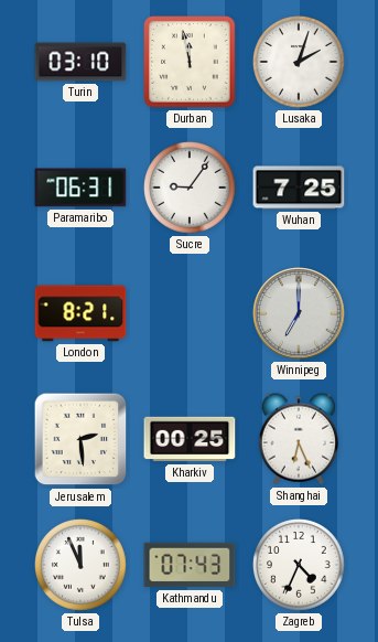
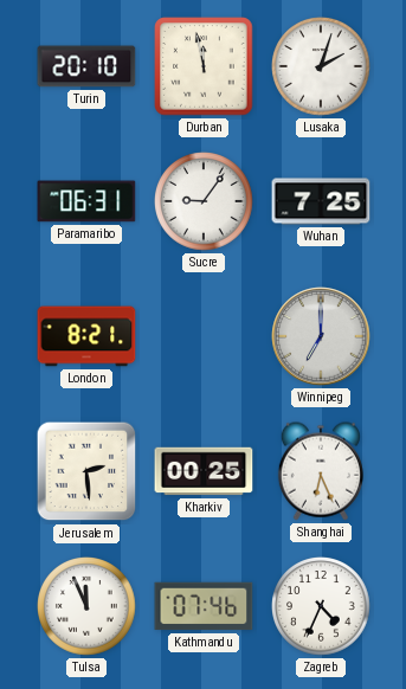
Turin: 03:10 -> 20:10
Kathmandu: 07:43 -> 07:46
